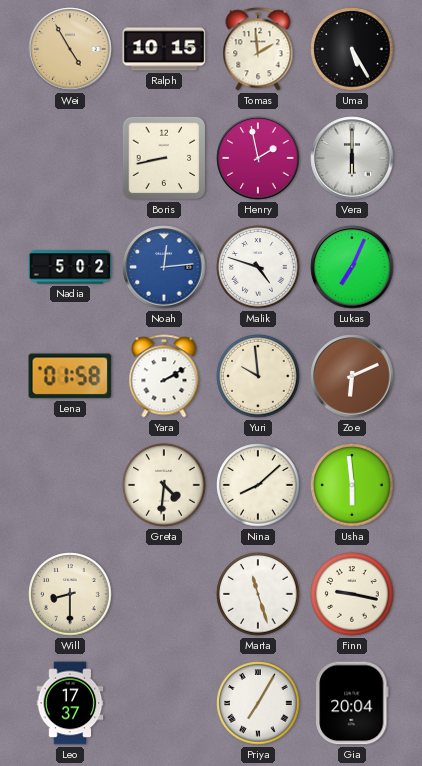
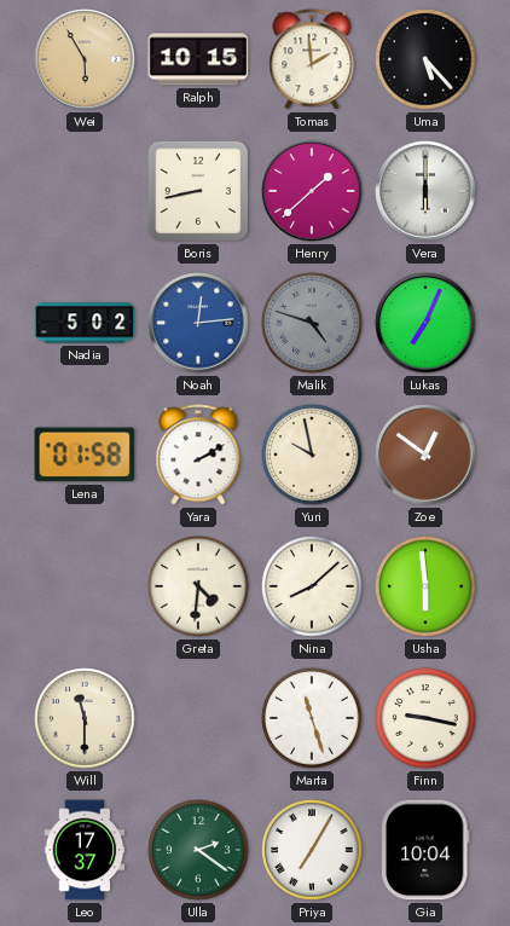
Wei: 4:55 -> 5:55
Uma: 5:25 -> 5:23
Henry: 1:58 -> 1:38
Malik dial: white -> grey
Yuri: 9:59 -> 9:58
Zoe: 6:11 -> 12:51
Will: 8:30 -> 11:30
Ulla: none -> 2:21
Gia: 20:04 -> 10:04
